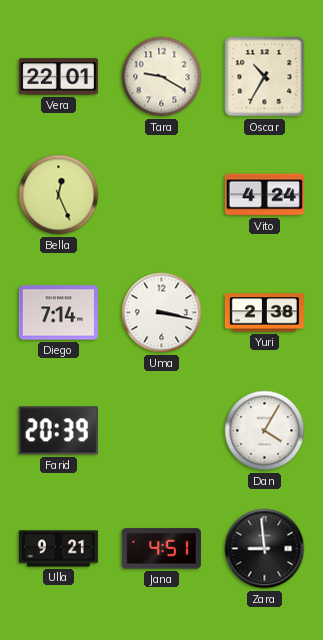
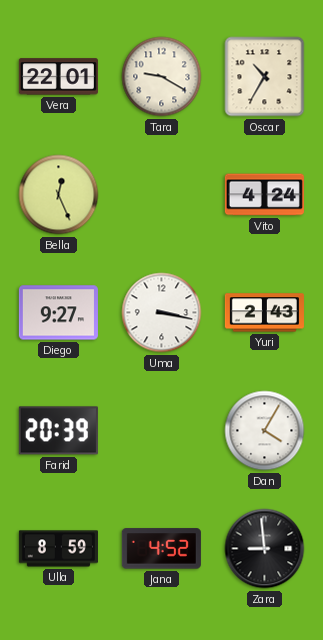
Diego: 7:14 -> 9:27
Yuri: 2:38 -> 2:43
Ulla: 9:21 -> 8:59
Jana: 4:51 -> 4:52
